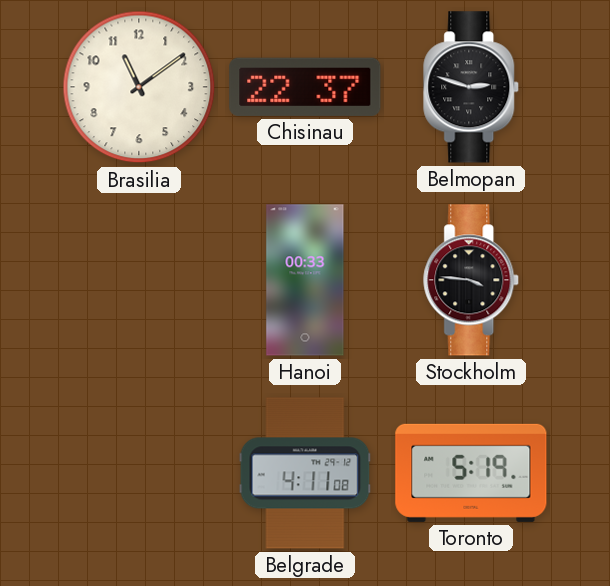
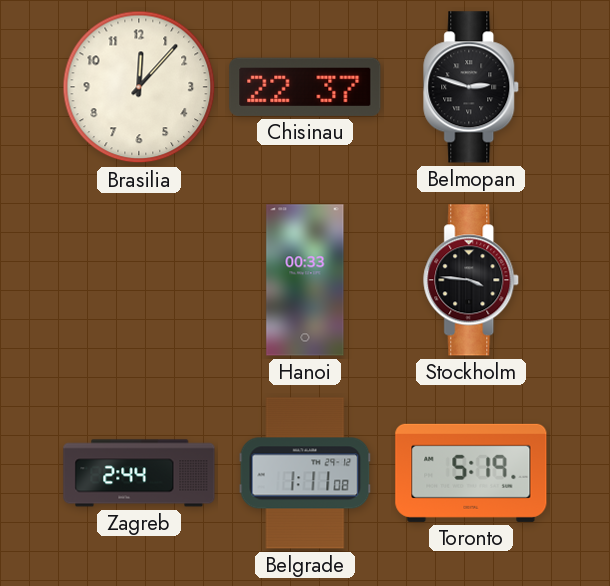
Brasilia: 11:09 -> 12:07
Zagreb: none -> 2:44
Belgrade: 4:11 -> 1:11
